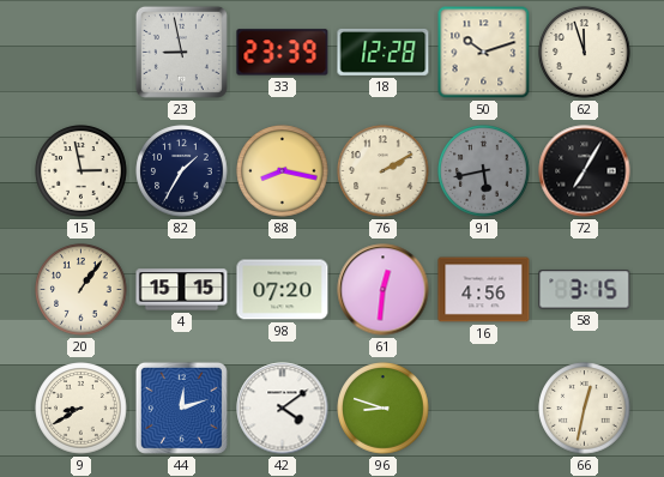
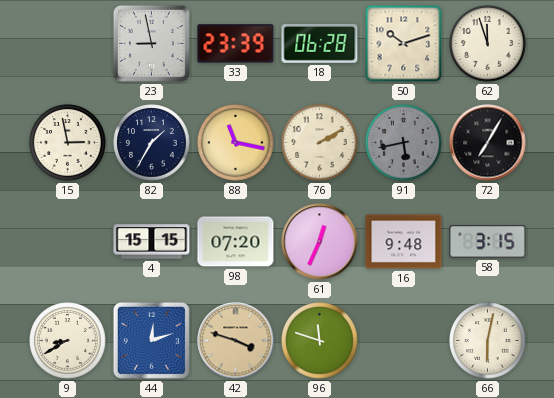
18: 12:28 -> 06:28
88: 8:17 -> 11:17
20: 1:06 -> none
61: 12:31 -> 12:34
16: 4:56 -> 9:48
42: 4:09 -> 3:48
42 dial: white -> champagne
96: 8:48 -> 11:48
66: 12:32 -> 6:02
